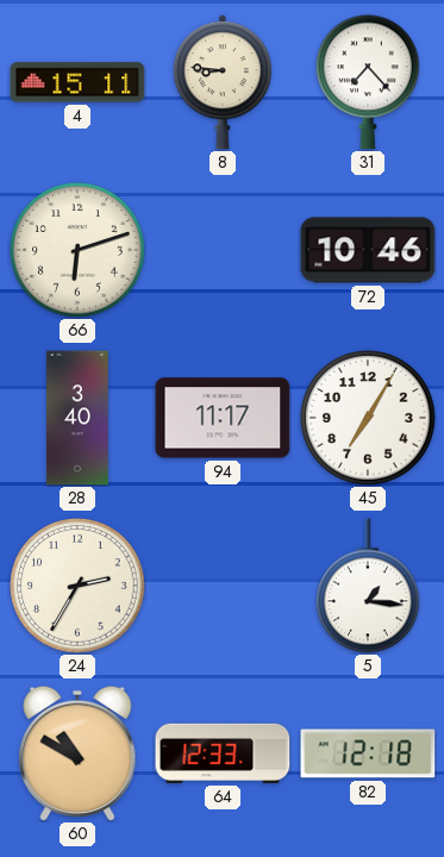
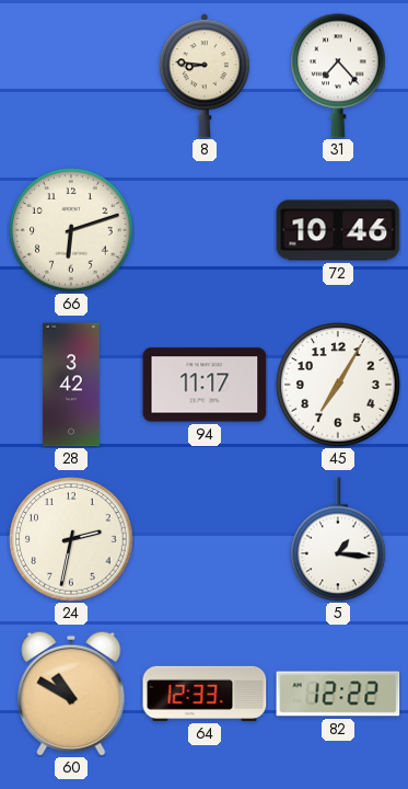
4: 15:11 -> none
28: 3:40 -> 3:42
24: 2:35 -> 2:32
82: 12:18 -> 12:22
